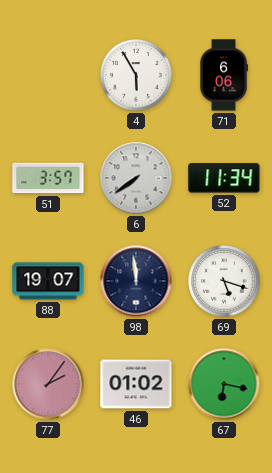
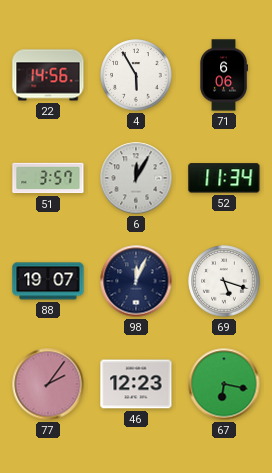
22: none -> 14:56
6: 7:39 -> 12:05
98: 11:59 -> 12:04
46: 01:02 -> 12:23
